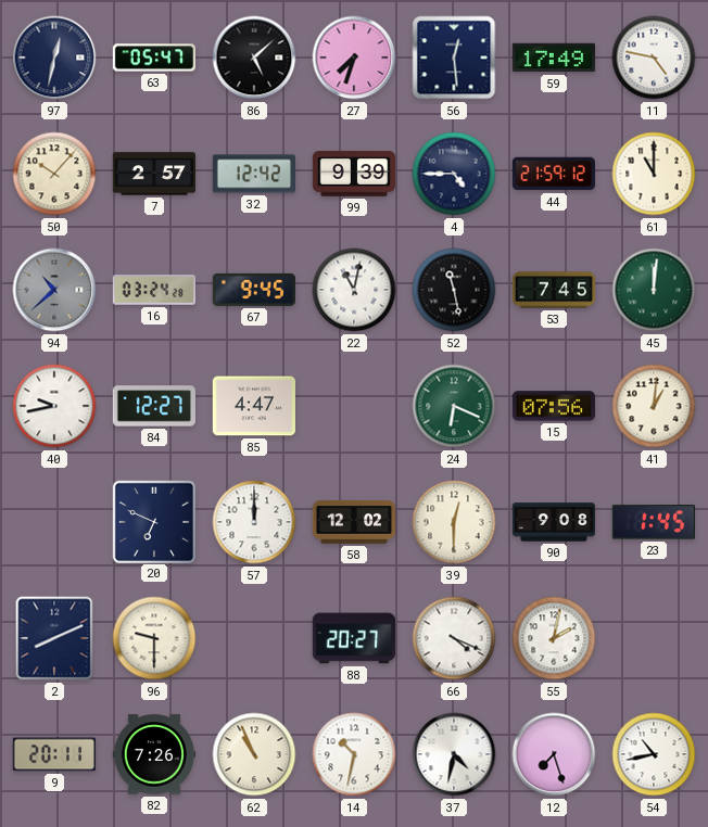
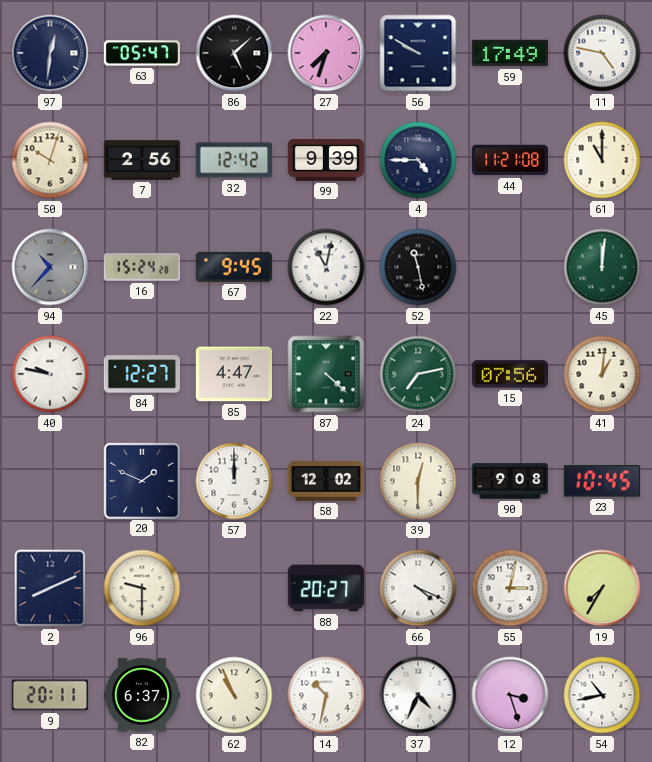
97: 12:32 -> 12:31
56: 12:29 -> 9:50
50: 10:07 -> 10:03
7: 2:57 -> 2:56
44: 21:59 -> 11:21
94: 10:38 -> 10:37
16: 03:24 -> 15:24
53: 7:45 -> none
40: 9:43 -> 9:47
87: none -> 4:22
24: 6:19 -> 7:13
20: 6:49 -> 1:49
23: 1:45 -> 10:45
55: 2:02 -> 3:02
19: none -> 7:35
82: 7:26 -> 6:37
37: 4:32 -> 4:34
12: 7:27 -> 3:27
